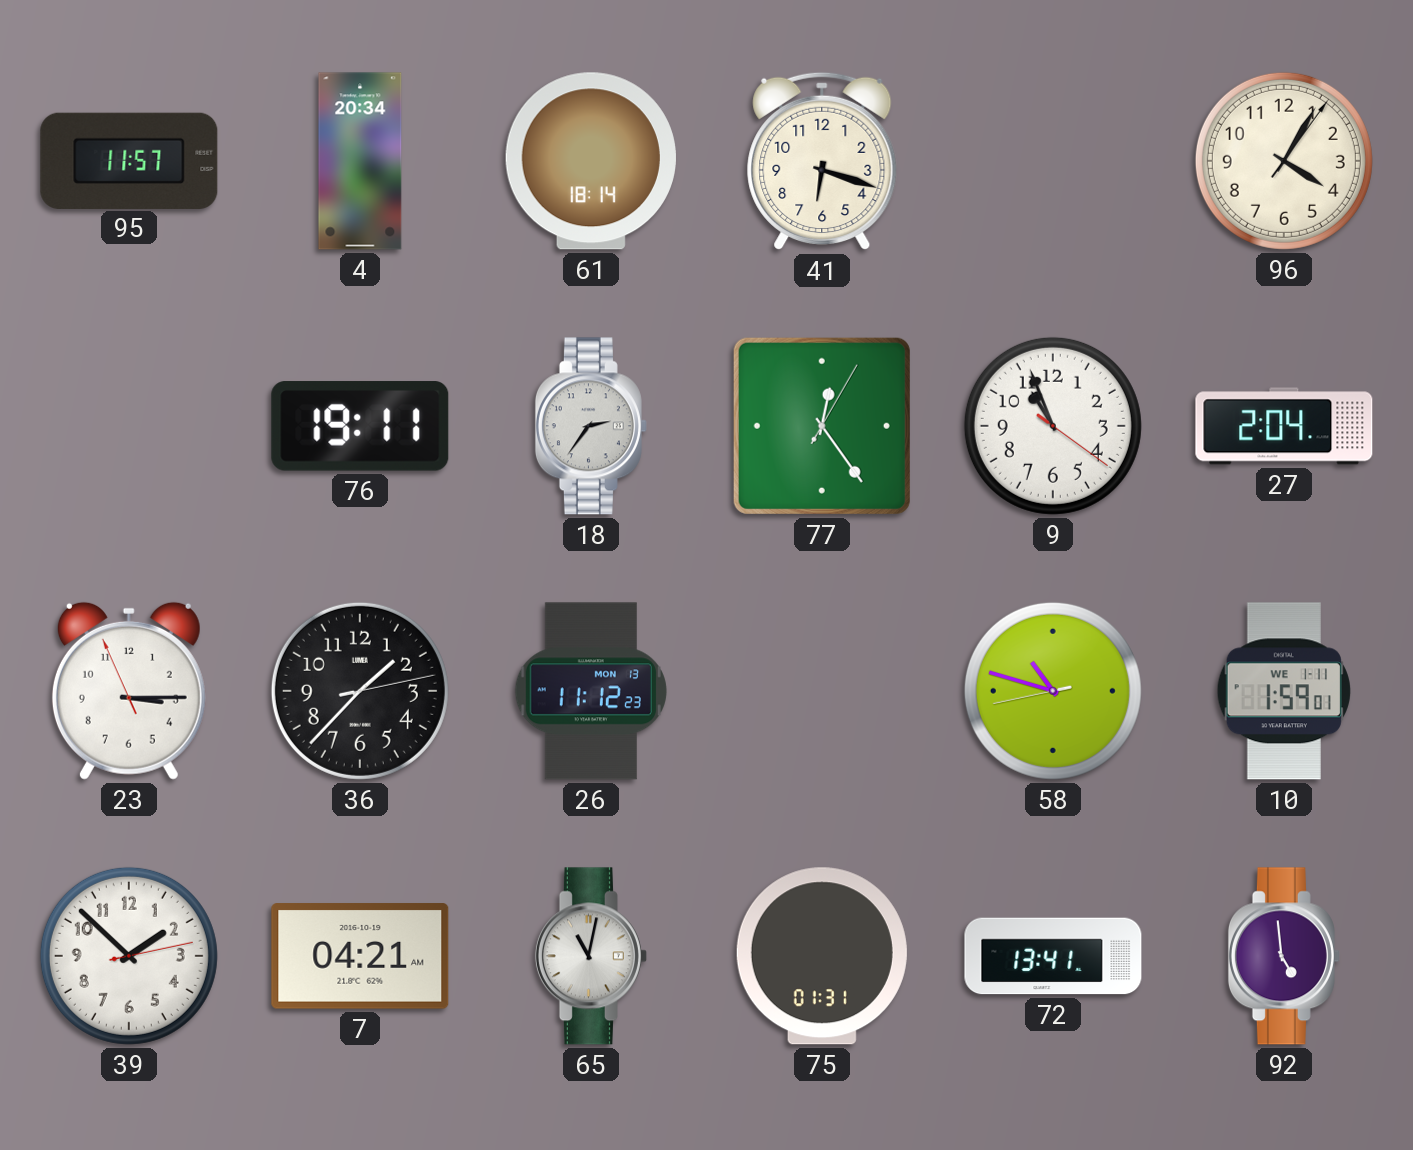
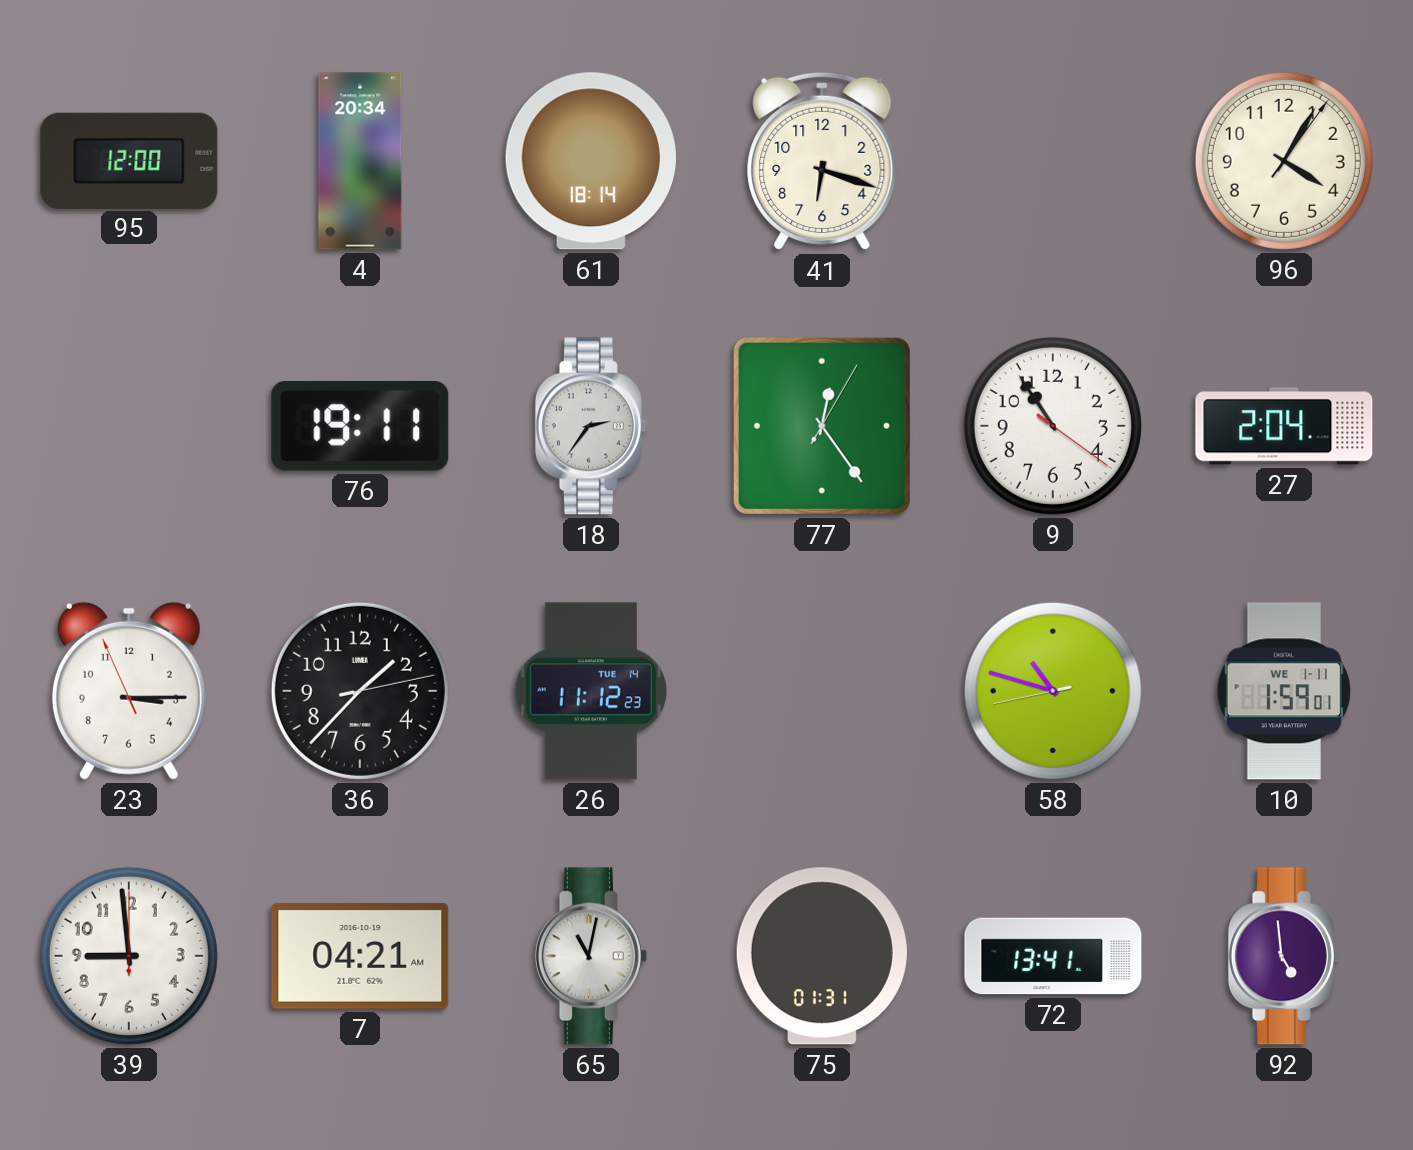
95: 11:57 -> 12:00
9: 10:56 -> 10:54
26 date: MON 13 -> TUE 14
39: 1:52 -> 8:59
